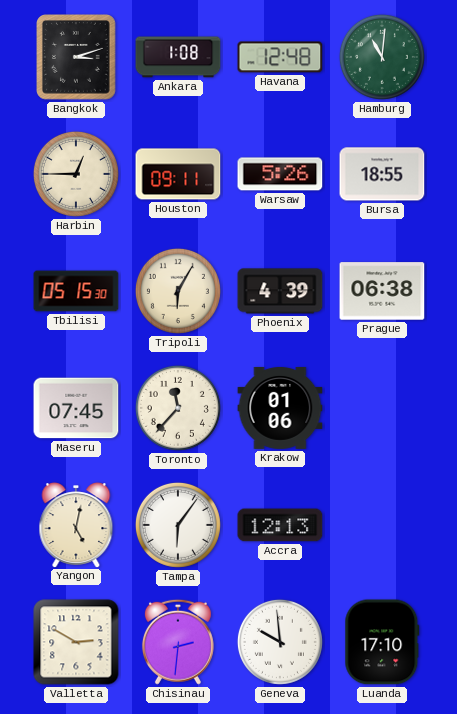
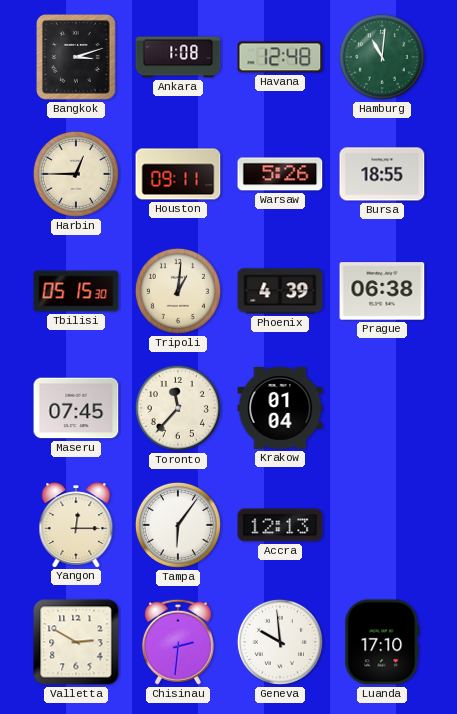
Tripoli: 6:05 -> 1:01
Krakow: 01:06 -> 01:04
Yangon: 5:02 -> 12:15
